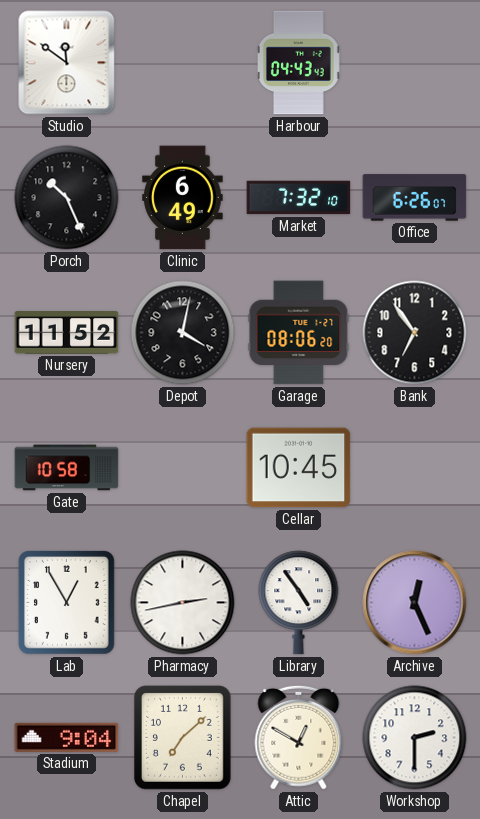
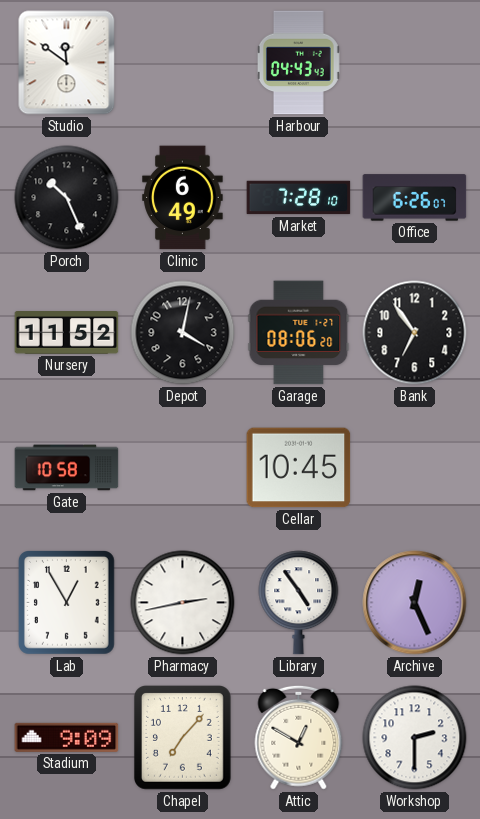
Market: 7:32 -> 7:28
Stadium: 9:04 -> 9:09
Chapel: 7:08 -> 7:07
